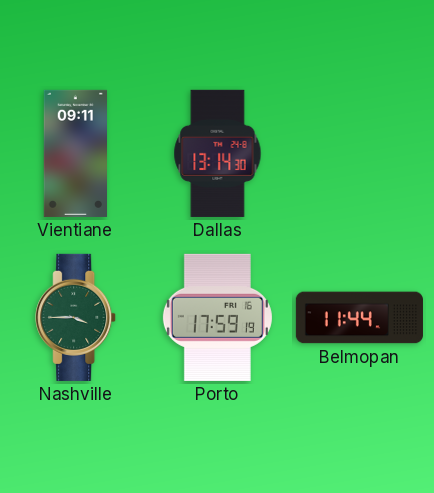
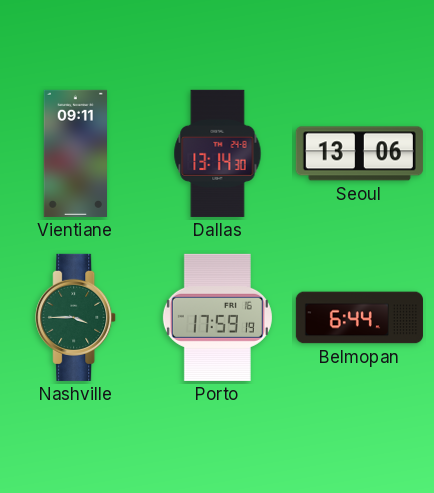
Seoul: none -> 13:06
Belmopan: 11:44 -> 6:44
